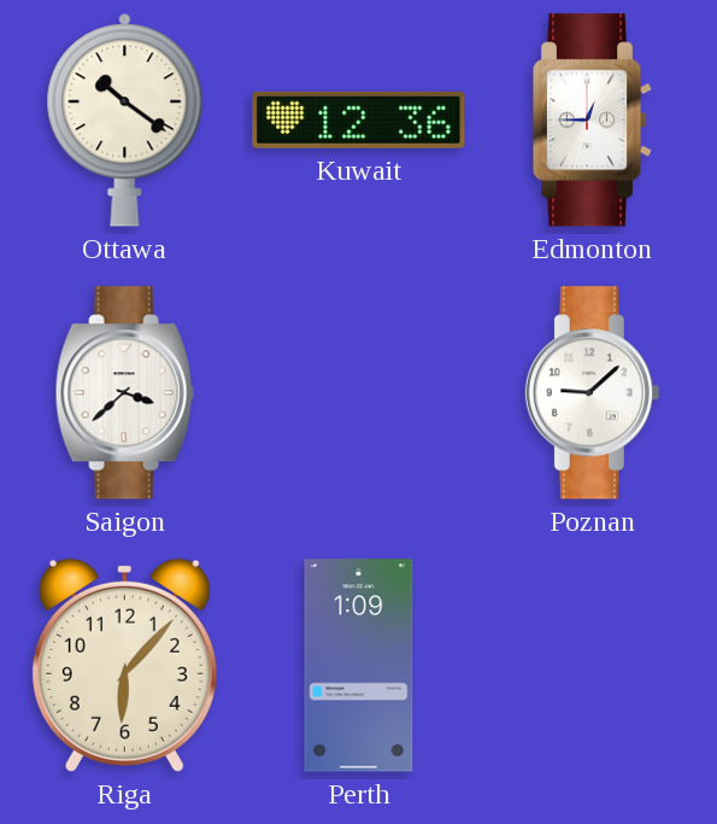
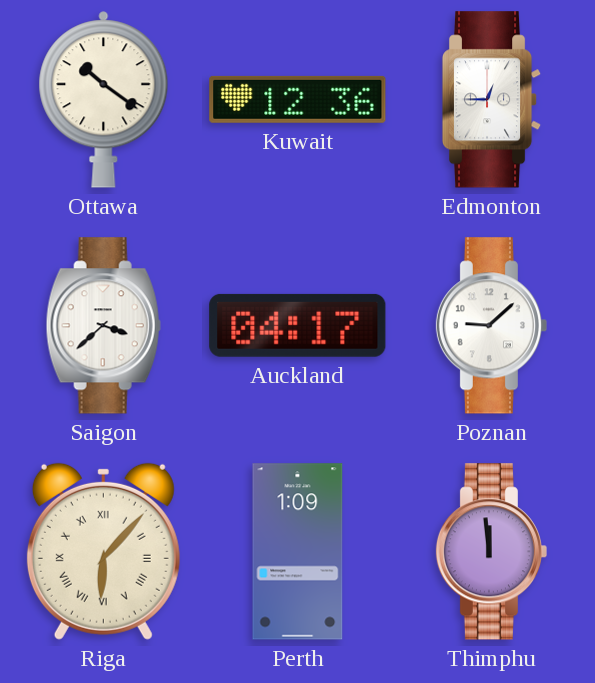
Auckland: none -> 04:17
Riga numerals: Arabic -> Roman
Thimphu: none -> 11:59
